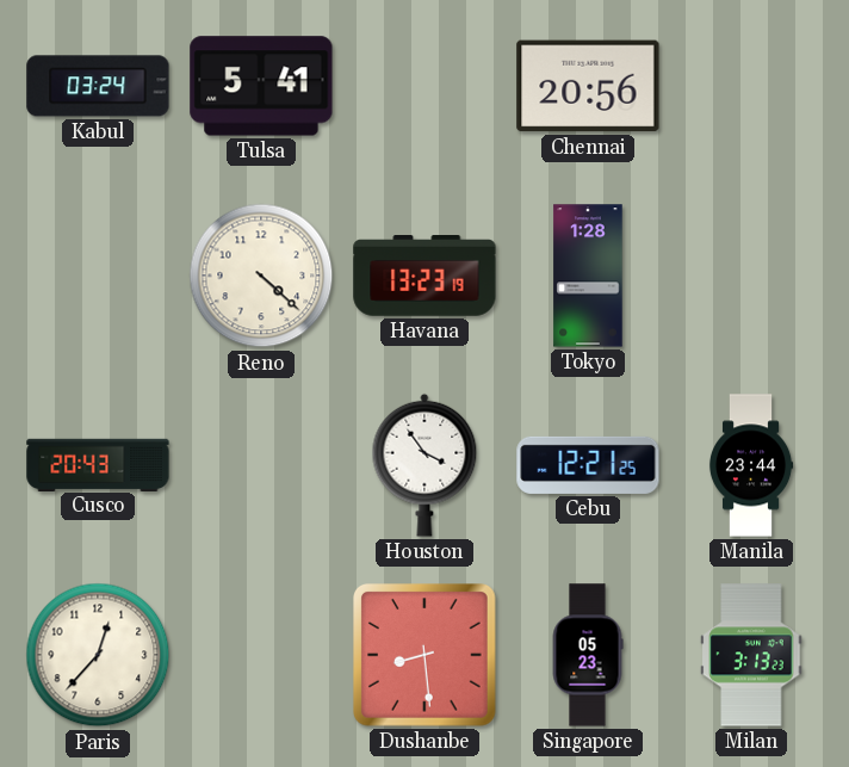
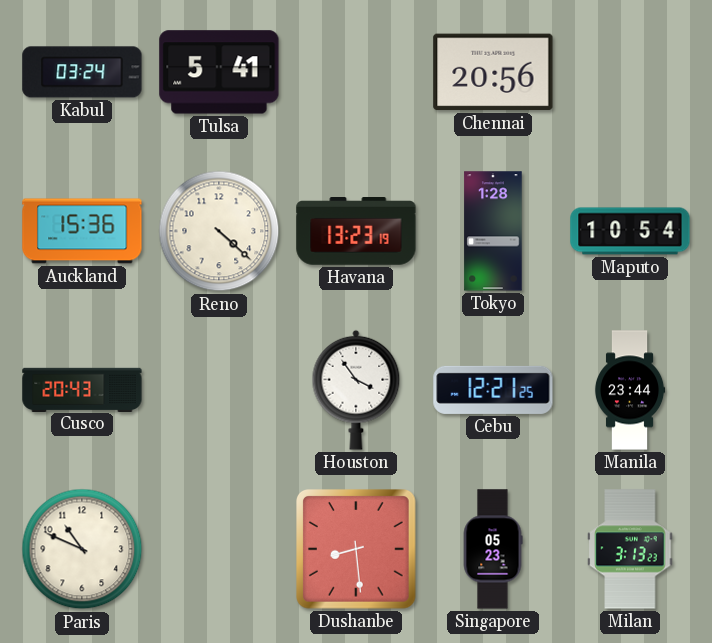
Auckland: none -> 15:36
Maputo: none -> 10:54
Paris: 12:37 -> 10:49
